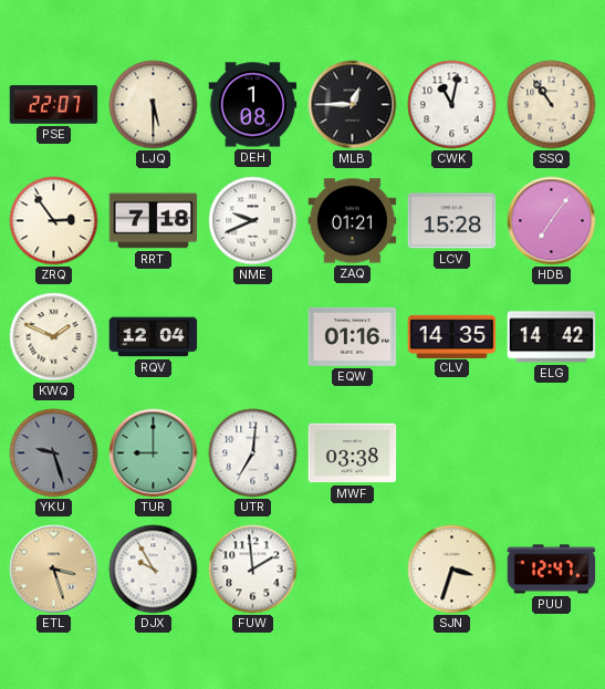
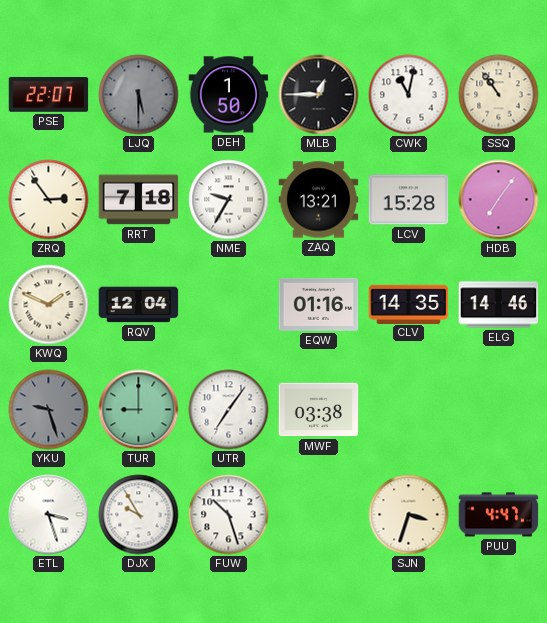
LJQ dial: cream -> grey
DEH: 1:08 -> 1:50
NME: 9:41 -> 9:35
ZAQ: 01:21 -> 13:21
ELG: 14:42 -> 14:46
UTR: 7:01 -> 7:06
ETL dial: champagne -> white
FUW: 1:59 -> 10:27
PUU: 12:47 -> 4:47
